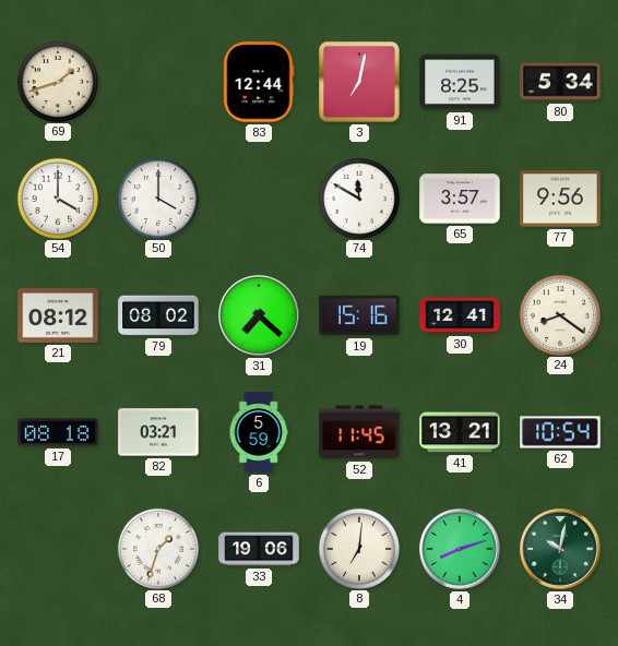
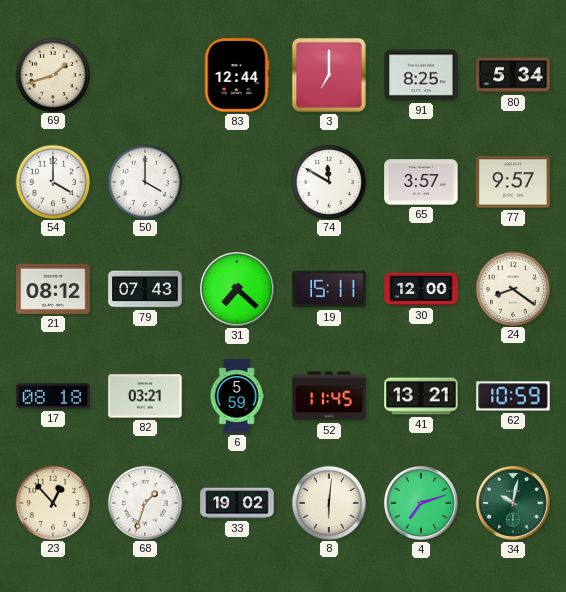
3: 7:02 -> 7:00
77: 9:56 -> 9:57
79: 08:02 -> 07:43
19: 15:16 -> 15:11
30: 12:41 -> 12:00
62: 10:54 -> 10:59
23: none -> 12:53
33: 19:06 -> 19:02
8: 7:01 -> 6:01
4: 8:12 -> 7:12
